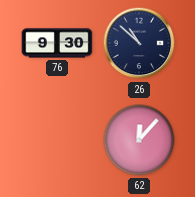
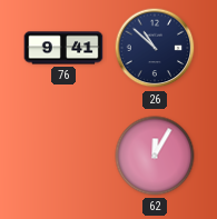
76: 9:30 -> 9:41
62: 12:07 -> 12:05
